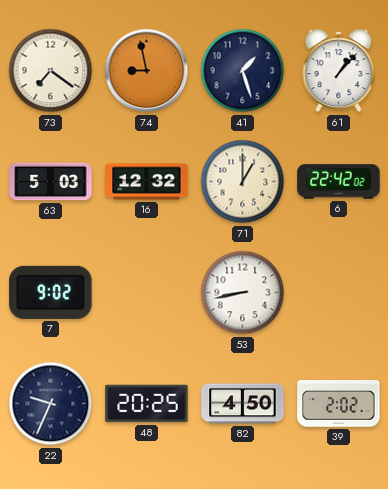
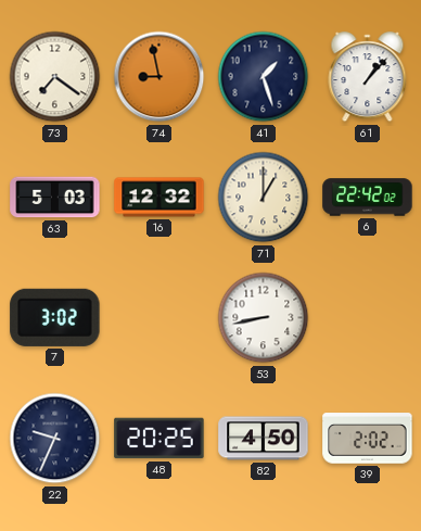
7: 9:02 -> 3:02
